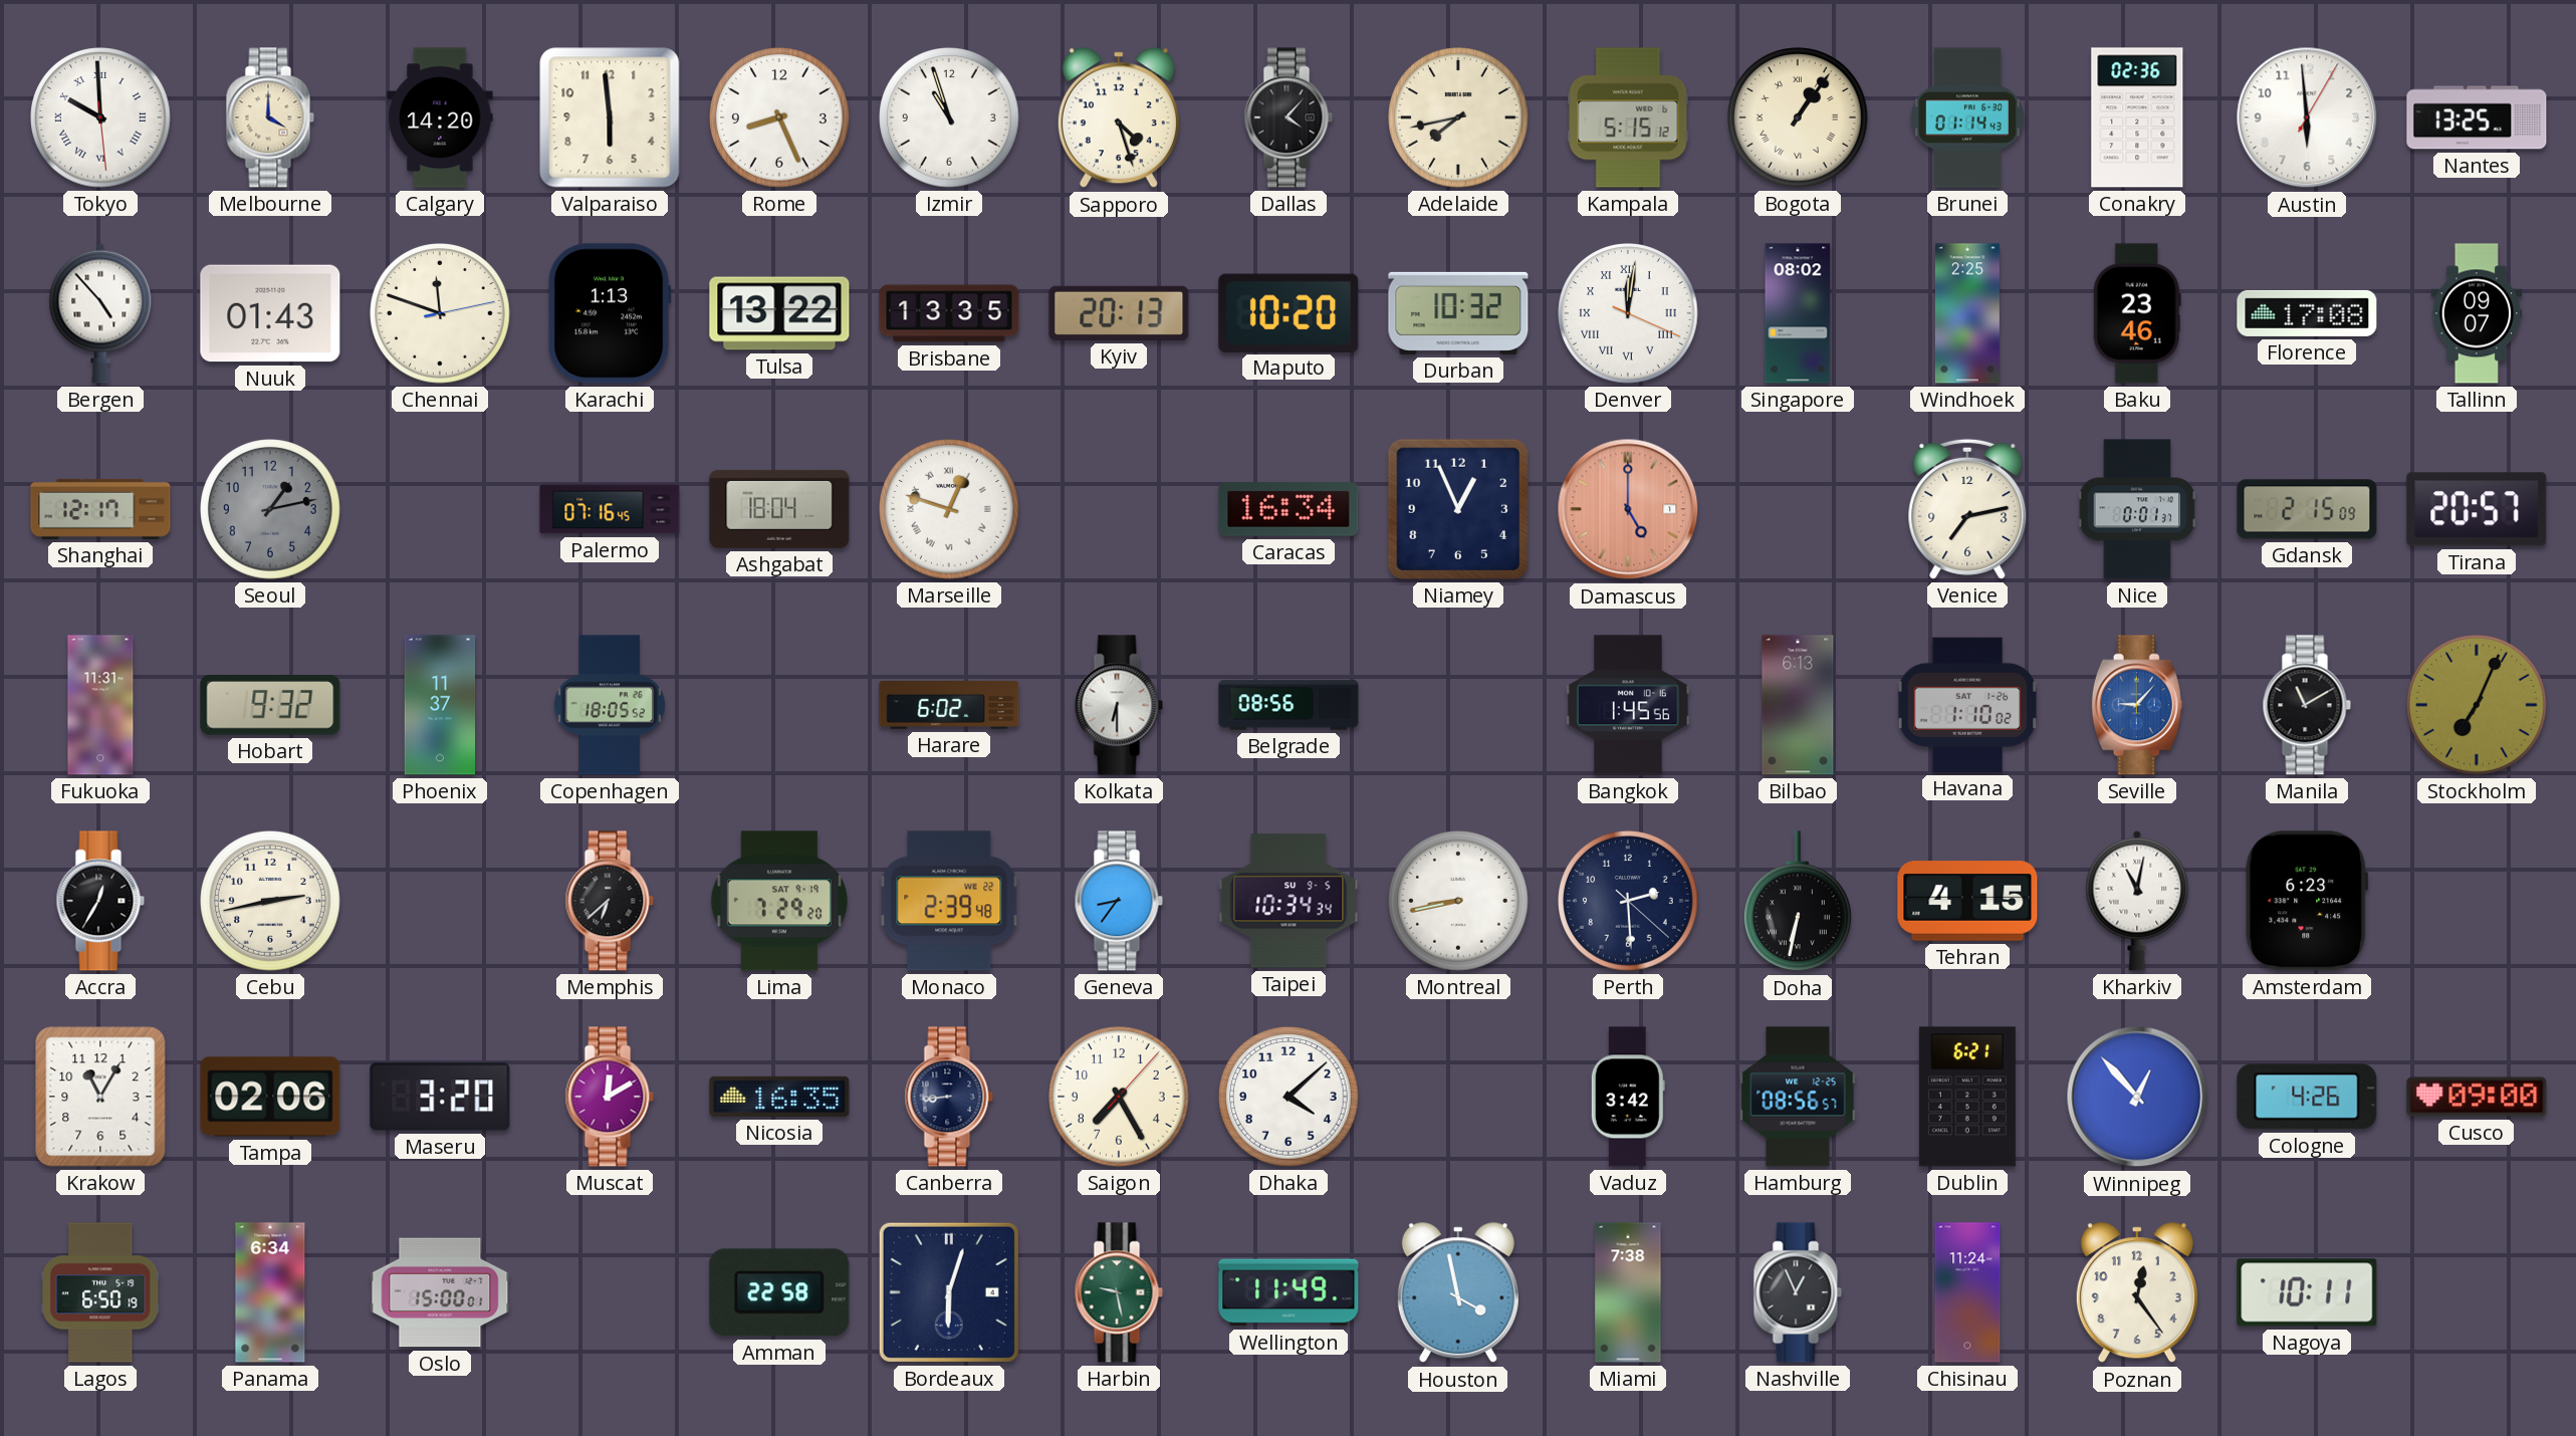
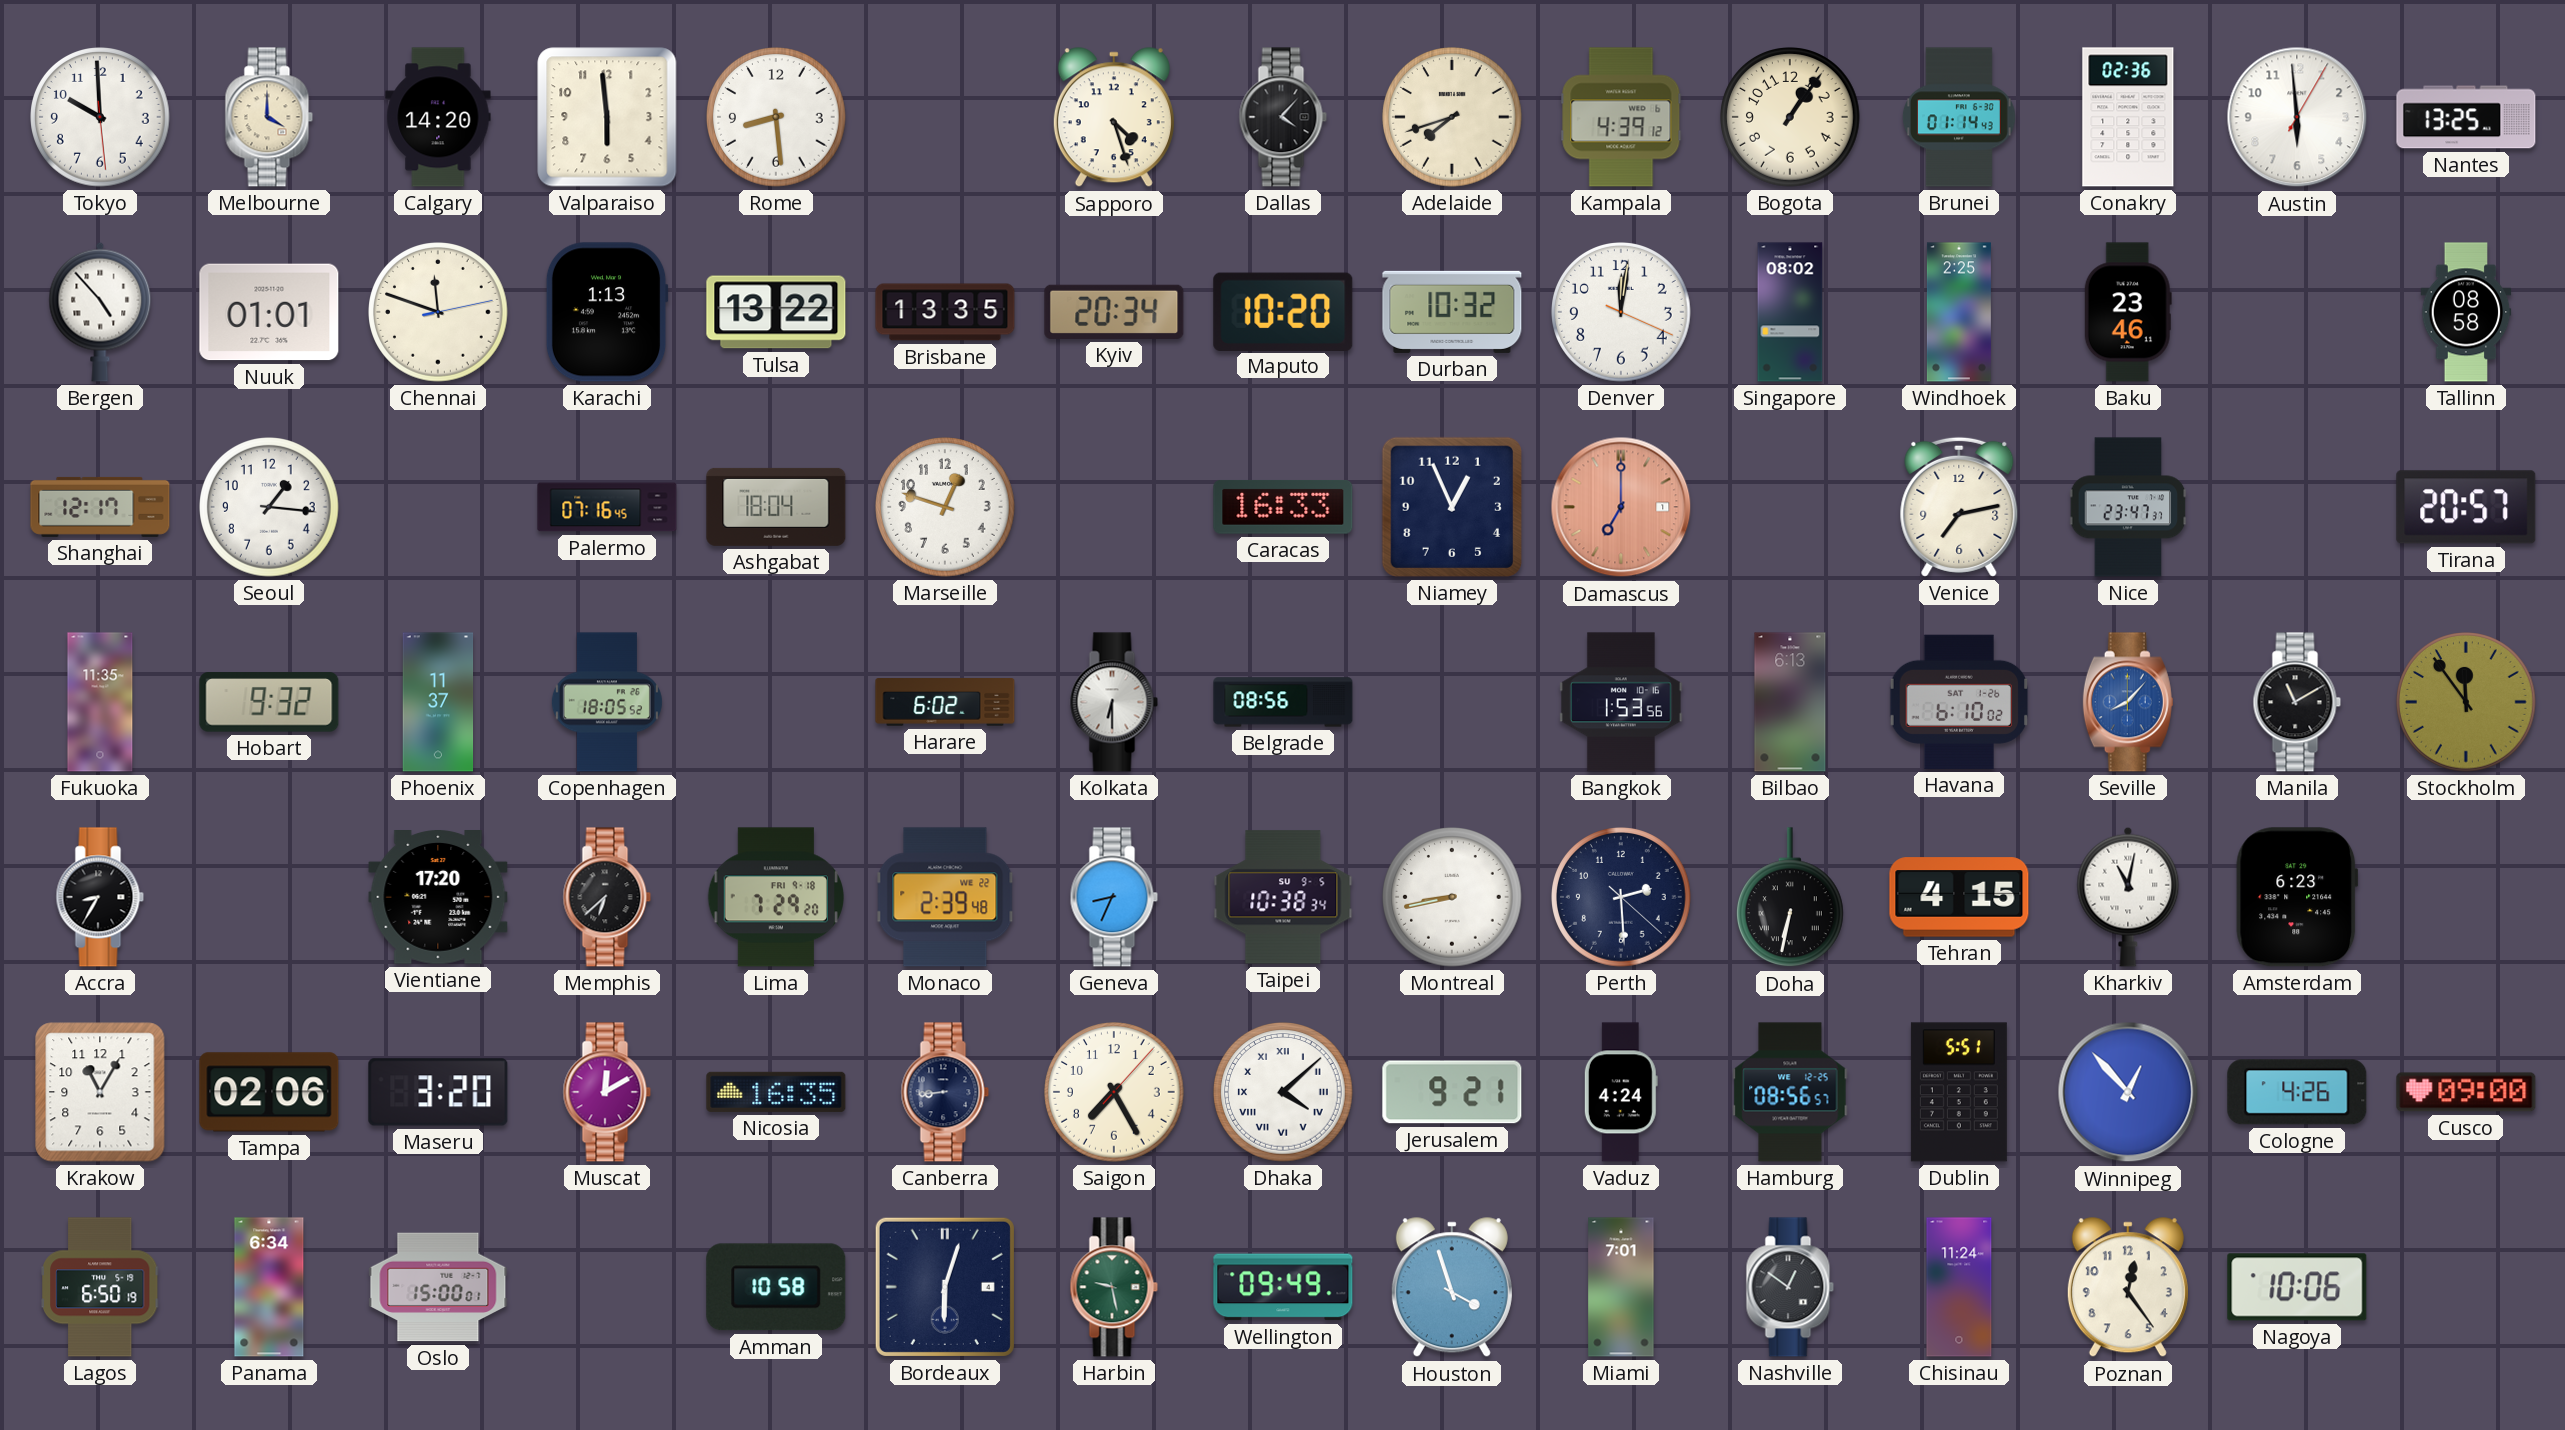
Tokyo numerals: Roman -> Arabic
Rome: 8:26 -> 8:29
Izmir: 10:57 -> none
Adelaide: 7:43 -> 7:42
Kampala: 5:15 -> 4:39
Bogota numerals: Roman -> Arabic
Nuuk: 01:43 -> 01:01
Kyiv: 20:13 -> 20:34
Denver numerals: Roman -> Arabic
Florence: 17:08 -> none
Tallinn: 09:07 -> 08:58
Seoul: 1:13 -> 1:16
Seoul dial: grey -> white
Marseille numerals: Roman -> Arabic
Caracas: 16:34 -> 16:33
Damascus: 5:00 -> 7:00
Nice: 0:01 -> 23:47
Gdansk: 2:15 -> none
Fukuoka: 11:31 -> 11:35
Bangkok: 1:45 -> 1:53
Havana: 1:10 -> 6:10
Seville: 9:07 -> 8:07
Stockholm: 7:04 -> 11:54
Accra: 12:35 -> 8:35
Cebu: 2:43 -> none
Vientiane: none -> 17:20
Lima date: SAT 9-19 -> FRI 9-18
Geneva: 8:36 -> 8:34
Taipei: 10:34 -> 10:38
Dhaka numerals: Arabic -> Roman
Jerusalem: none -> 9:21
Vaduz: 3:42 -> 4:24
Dublin: 6:21 -> 5:51
Amman: 22:58 -> 10:58
Wellington: 11:49 -> 09:49
Houston: 3:58 -> 3:57
Miami: 7:38 -> 7:01
Nashville: 12:56 -> 12:51
Nagoya: 10:11 -> 10:06
